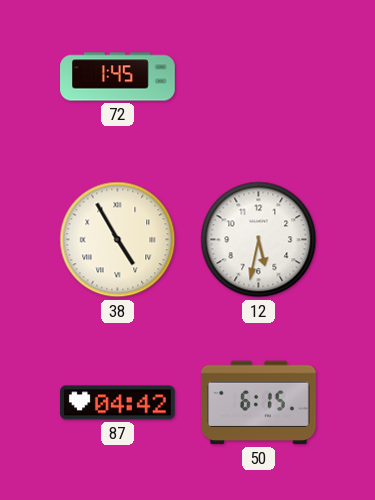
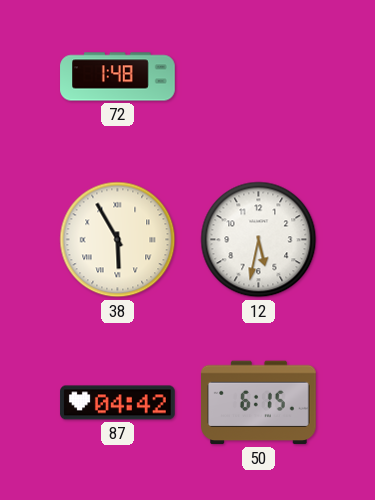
72: 1:45 -> 1:48
38: 4:55 -> 5:55
